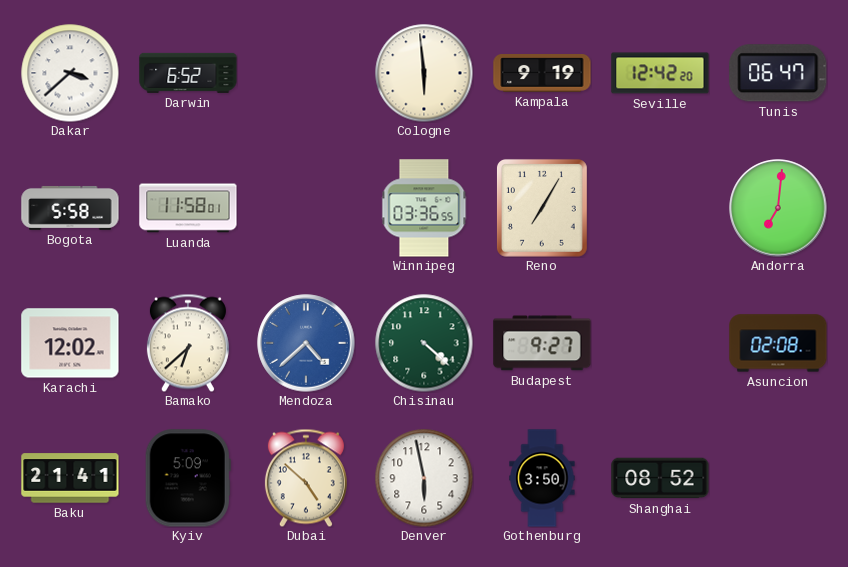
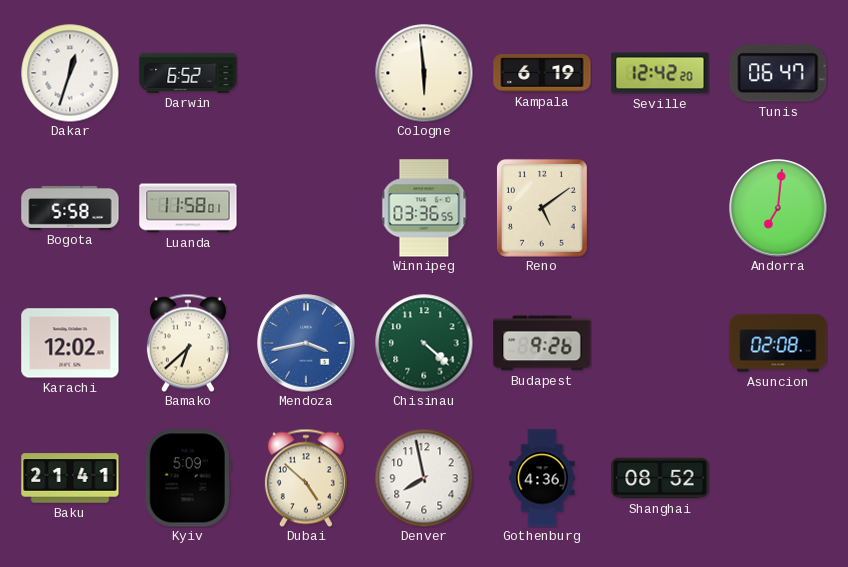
Dakar: 3:38 -> 12:33
Kampala: 9:19 -> 6:19
Reno: 7:05 -> 5:09
Mendoza: 4:38 -> 3:43
Budapest: 9:27 -> 9:26
Denver: 5:58 -> 7:58
Gothenburg: 3:50 -> 4:36
